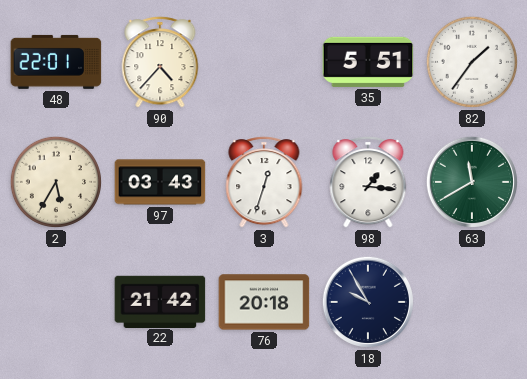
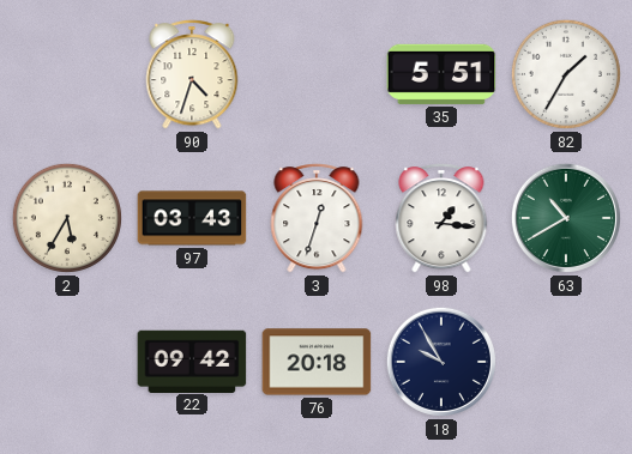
48: 22:01 -> none
90: 4:37 -> 4:33
82: 1:36 -> 1:35
63: 11:40 -> 10:40
22: 21:42 -> 09:42
